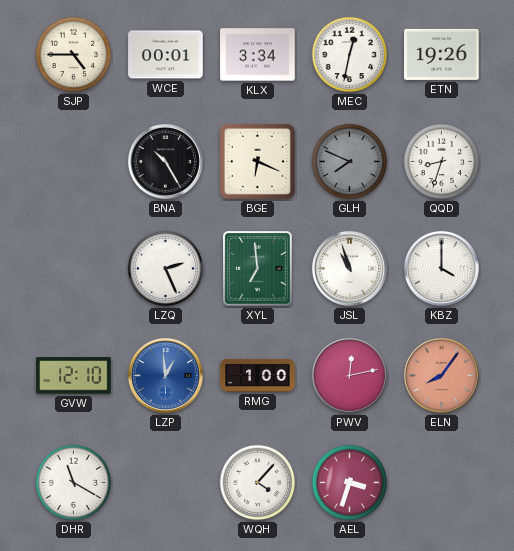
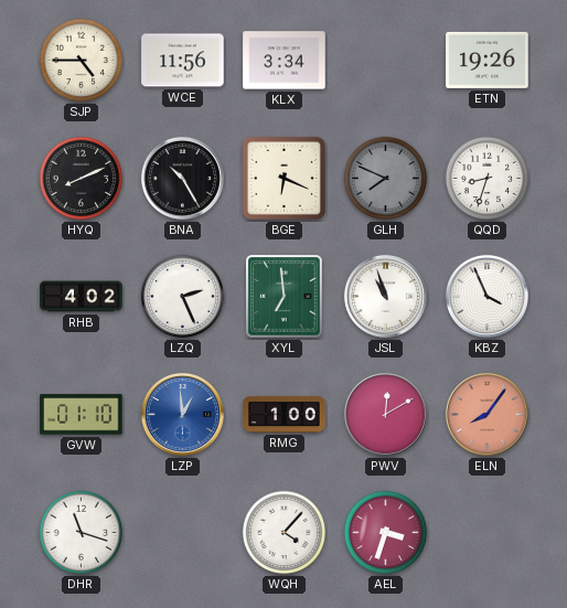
WCE: 00:01 -> 11:56
MEC: 12:32 -> none
HYQ: none -> 8:11
RHB: none -> 4:02
KBZ: 4:00 -> 3:56
GVW: 12:10 -> 01:10
PWV: 12:13 -> 12:10
DHR: 11:20 -> 11:18
